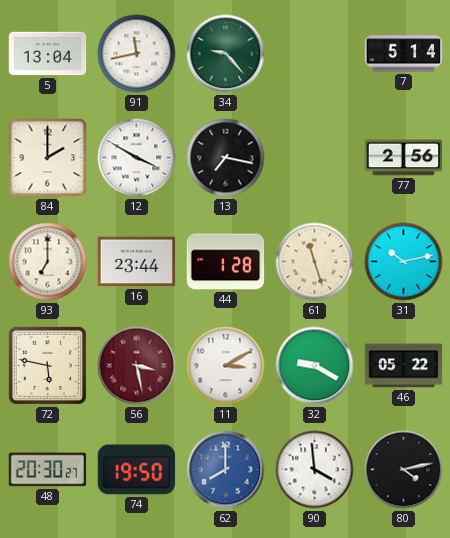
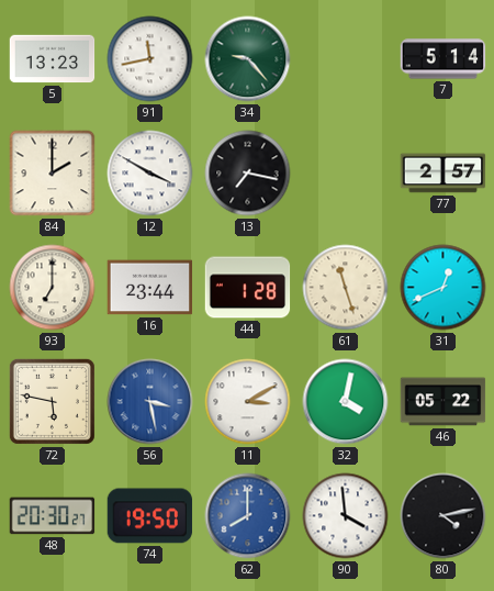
5: 13:04 -> 13:23
77: 2:56 -> 2:57
31: 10:13 -> 12:41
56 dial: burgundy -> blue
32: 9:20 -> 4:02
